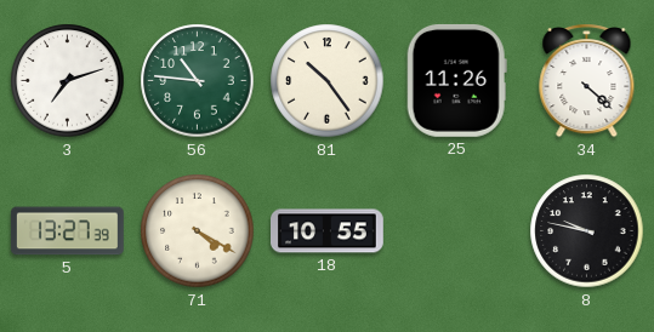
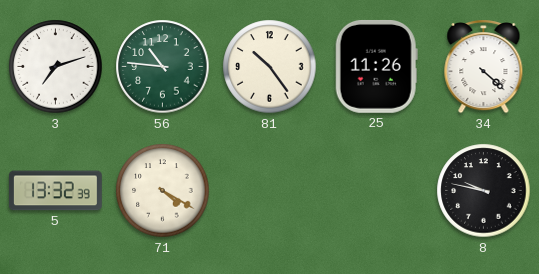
5: 13:27 -> 13:32
18: 10:55 -> none
